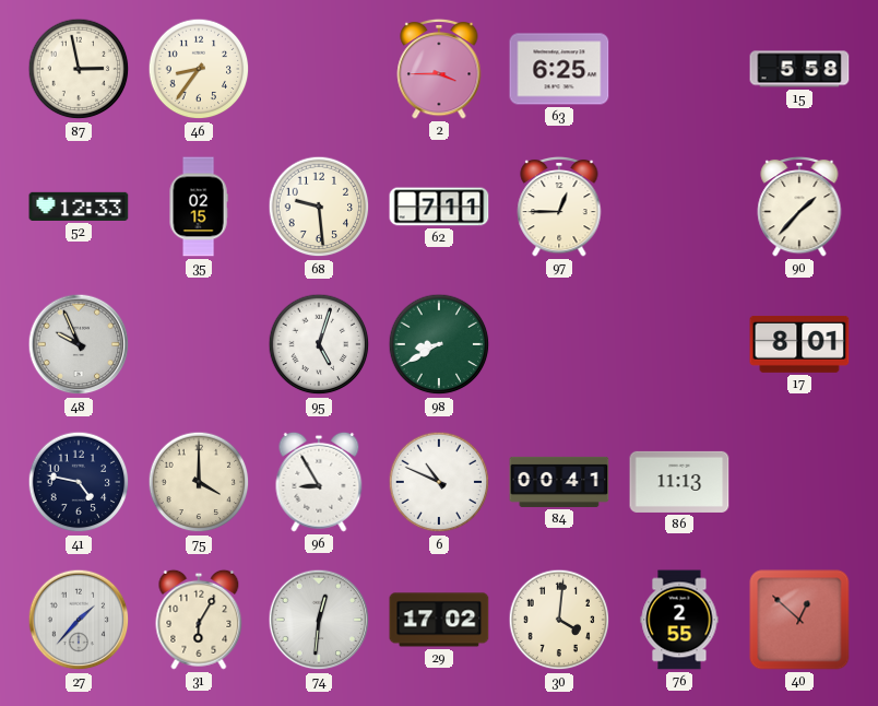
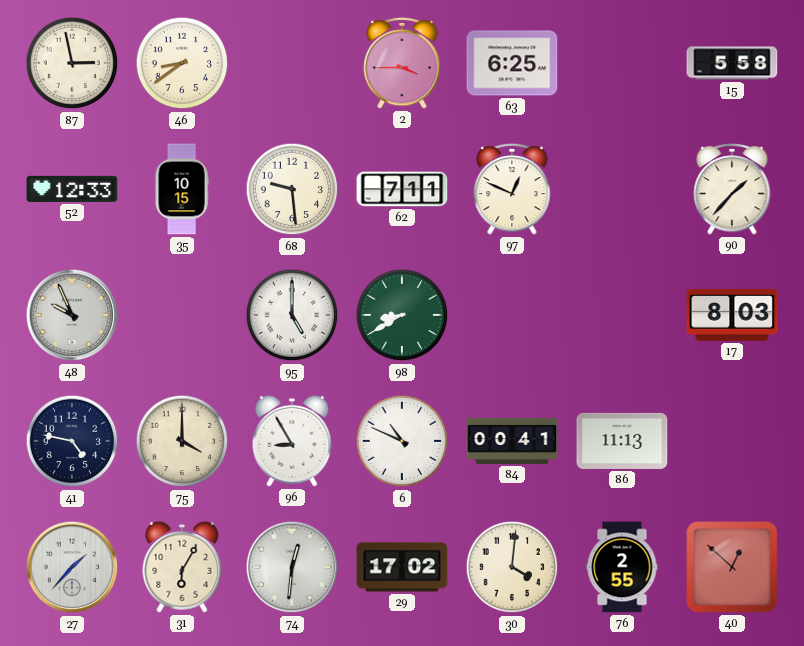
46: 8:36 -> 8:39
35: 02:15 -> 10:15
97: 12:45 -> 12:49
95: 5:03 -> 5:00
17: 8:01 -> 8:03
